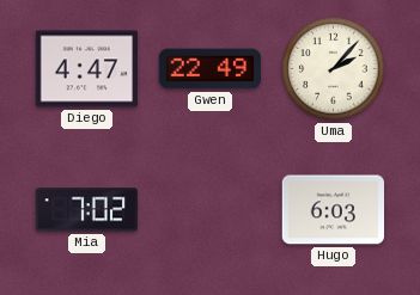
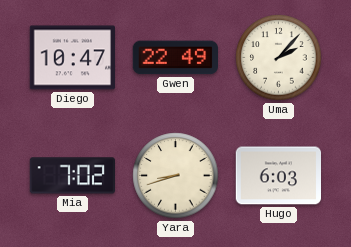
Diego: 4:47 -> 10:47
Yara: none -> 8:42
